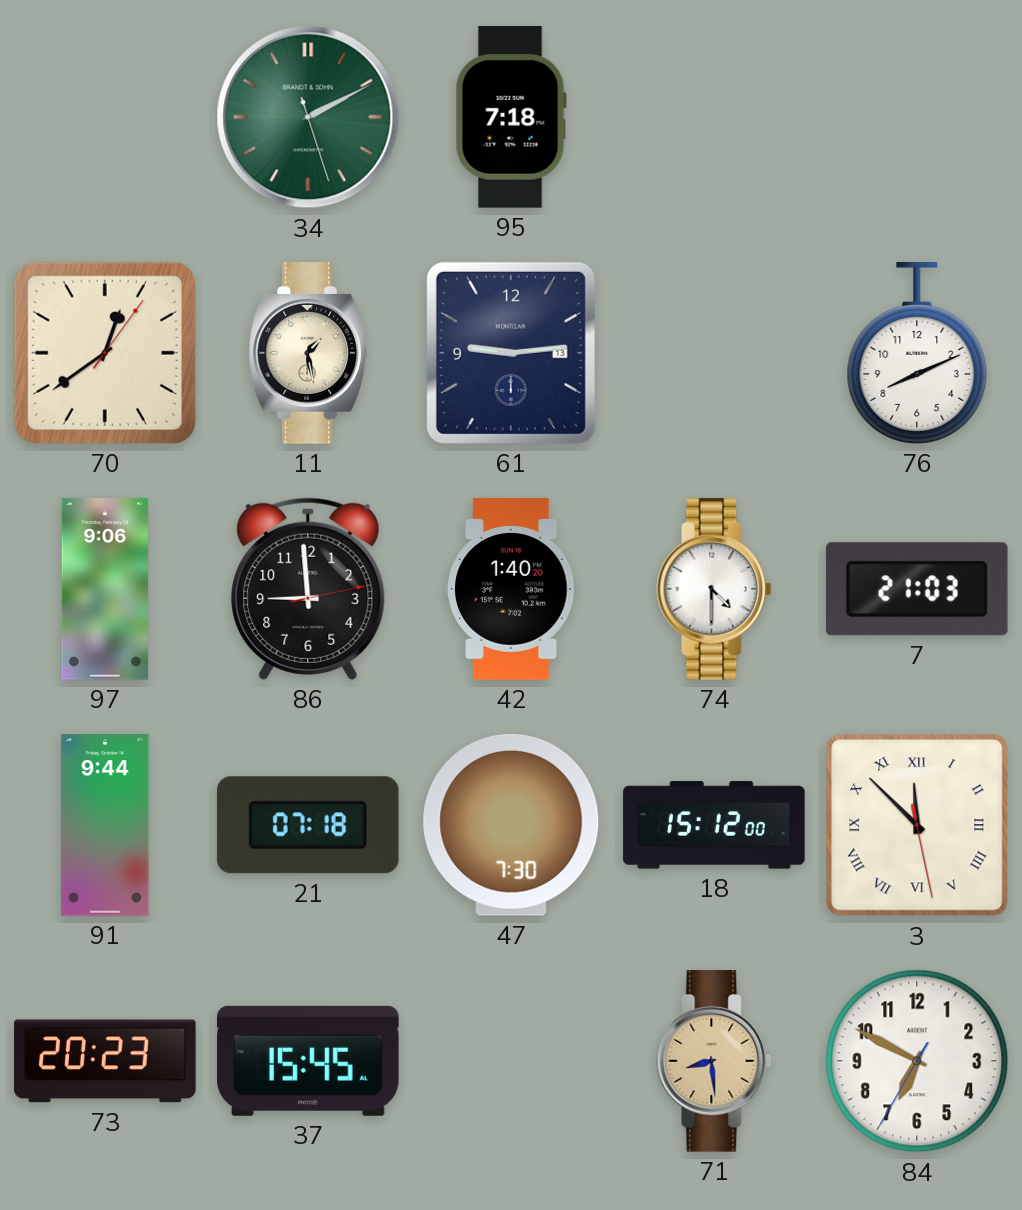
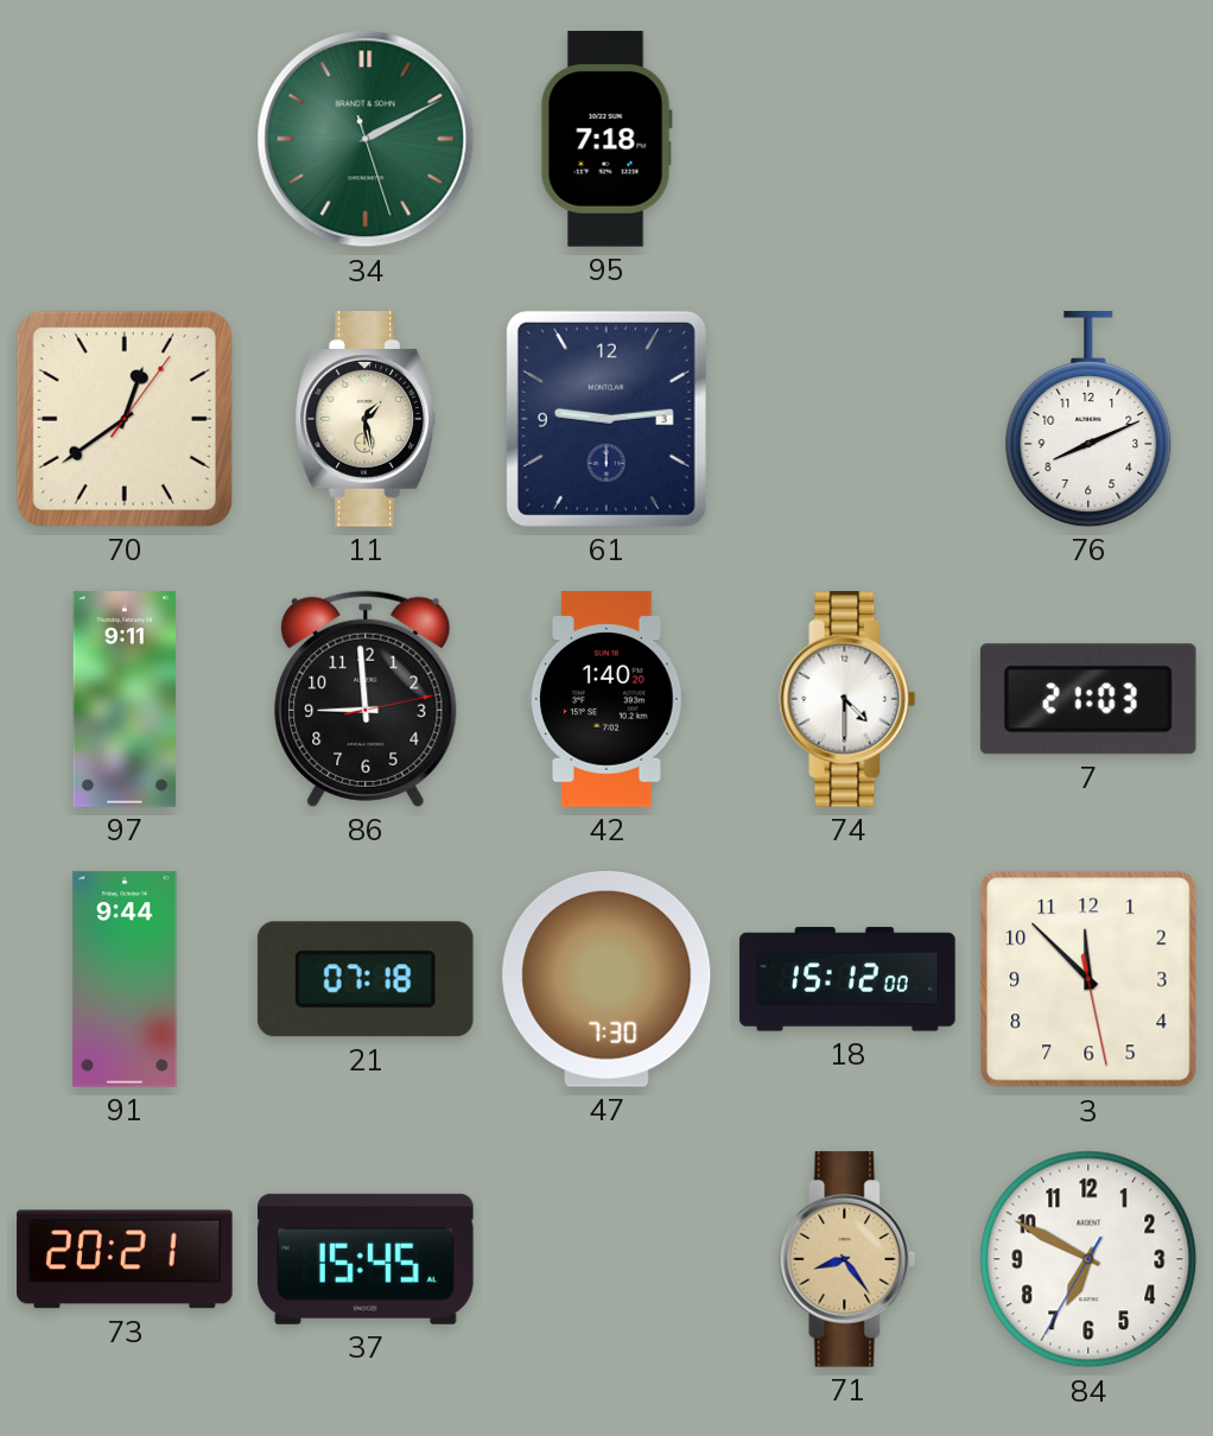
61 date: 13 -> 3
97: 9:06 -> 9:11
3 numerals: Roman -> Arabic
73: 20:23 -> 20:21
71: 8:29 -> 8:24
